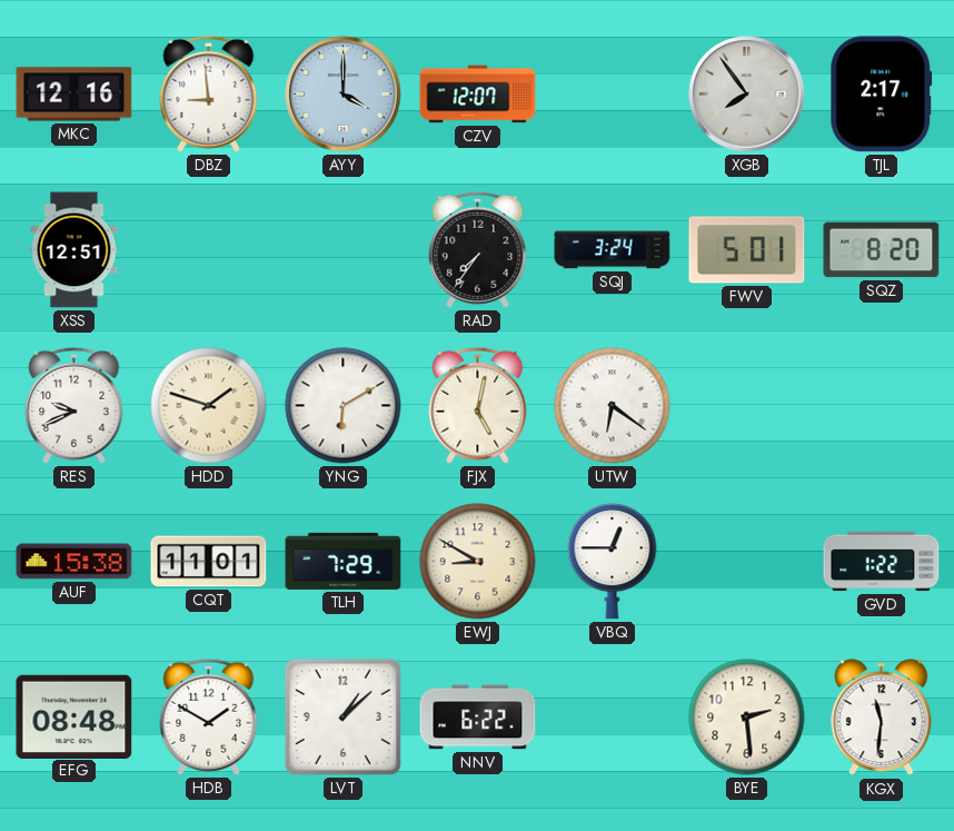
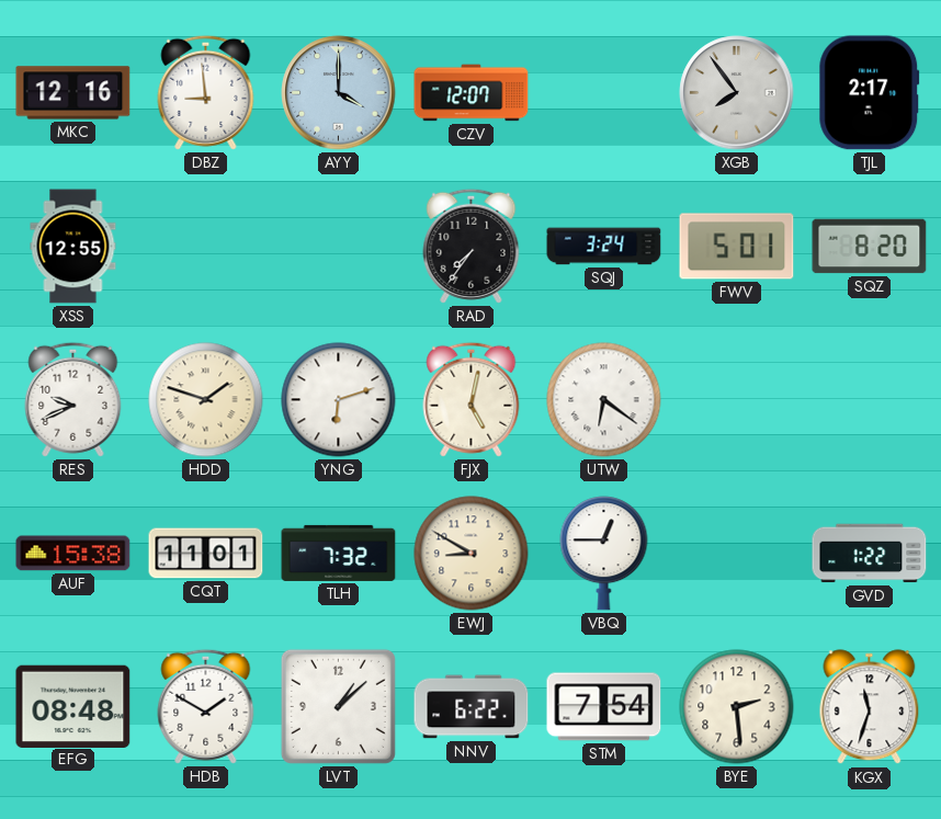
XSS: 12:51 -> 12:55
YNG: 6:10 -> 6:12
TLH: 7:29 -> 7:32
STM: none -> 7:54
KGX: 11:31 -> 11:33
